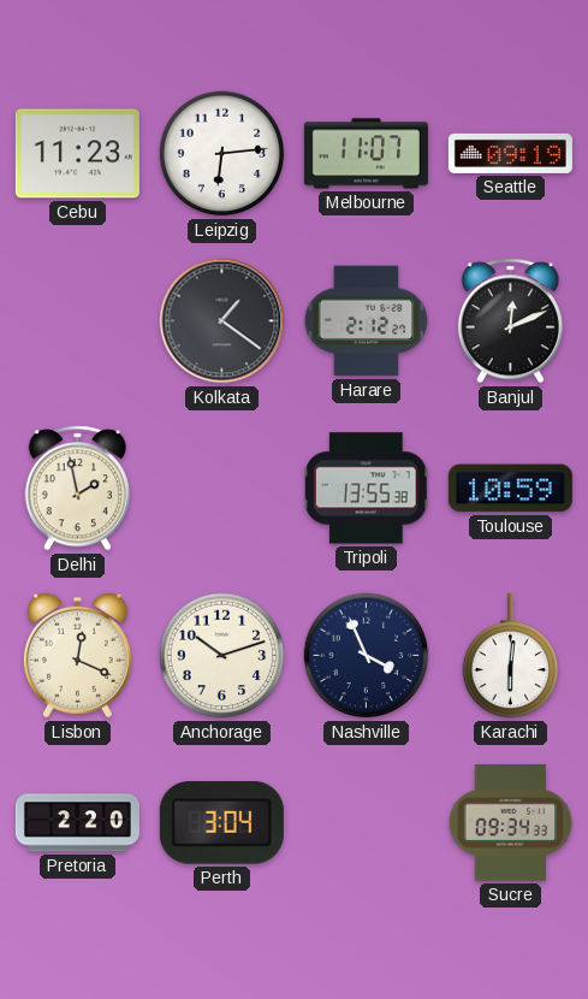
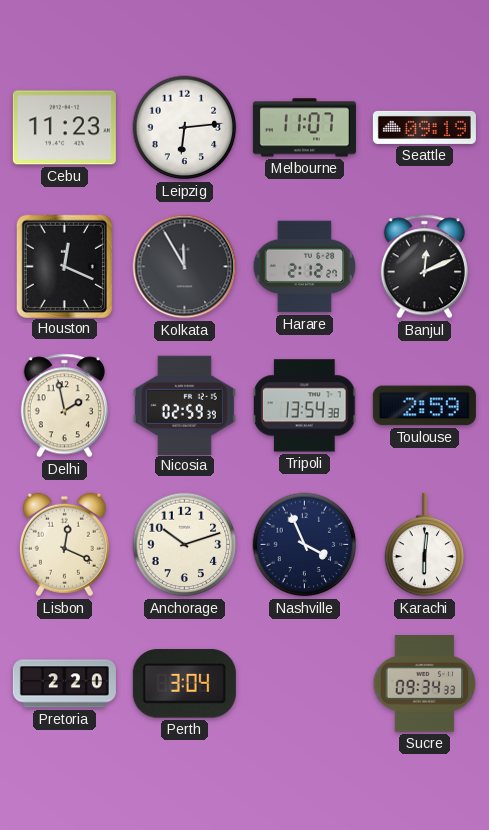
Houston: none -> 12:19
Kolkata: 1:21 -> 11:55
Nicosia: none -> 02:59
Tripoli: 13:55 -> 13:54
Toulouse: 10:59 -> 2:59
